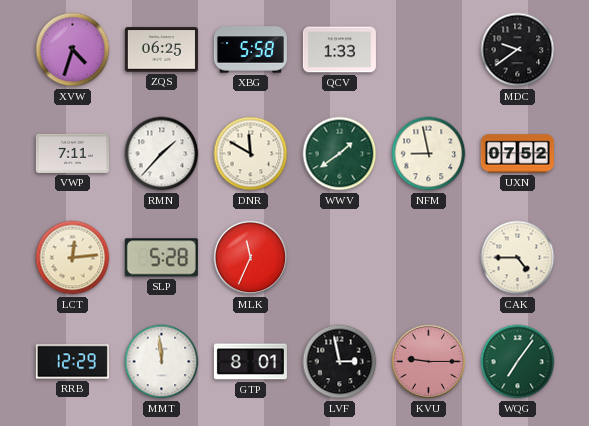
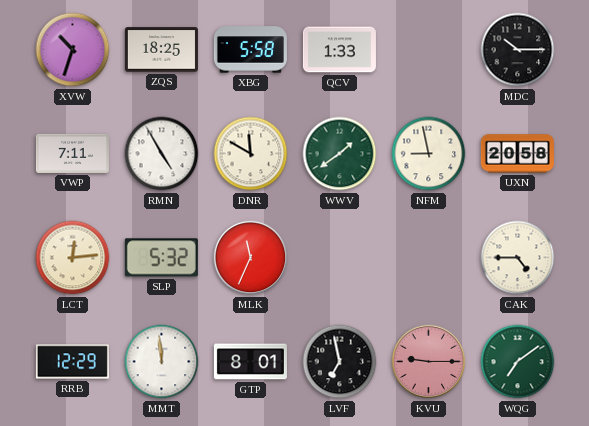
XVW: 4:33 -> 10:33
ZQS: 06:25 -> 18:25
MDC: 9:39 -> 10:15
RMN: 1:37 -> 4:55
UXN: 07:52 -> 20:58
SLP: 5:28 -> 5:32
LVF: 2:58 -> 6:58
WQG: 7:06 -> 7:09
